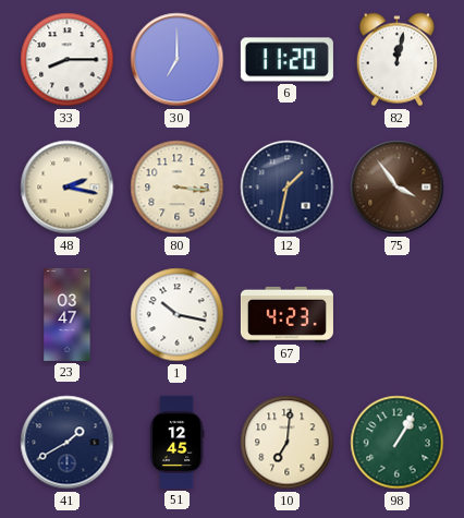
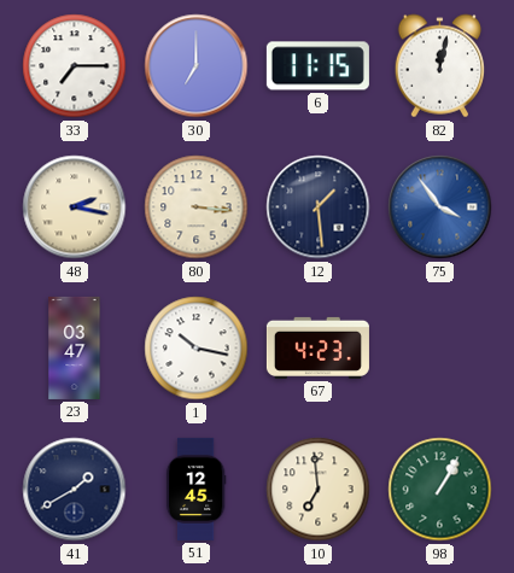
33: 8:15 -> 7:15
6: 11:20 -> 11:15
12: 1:32 -> 1:29
75 dial: brown -> blue
10: 7:01 -> 6:59
